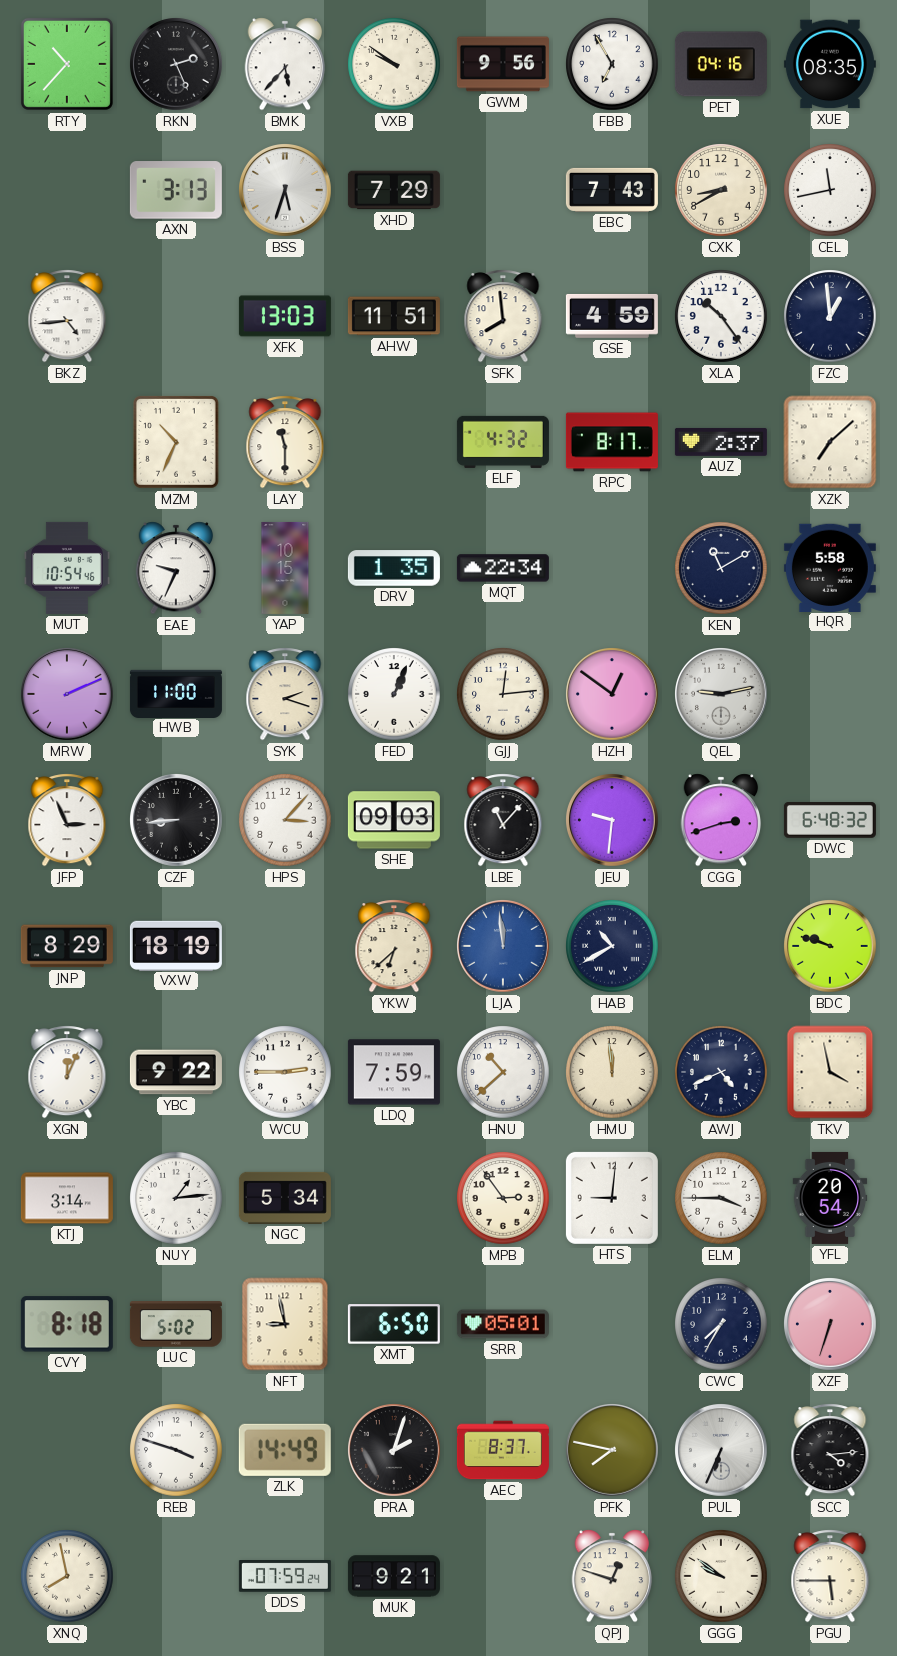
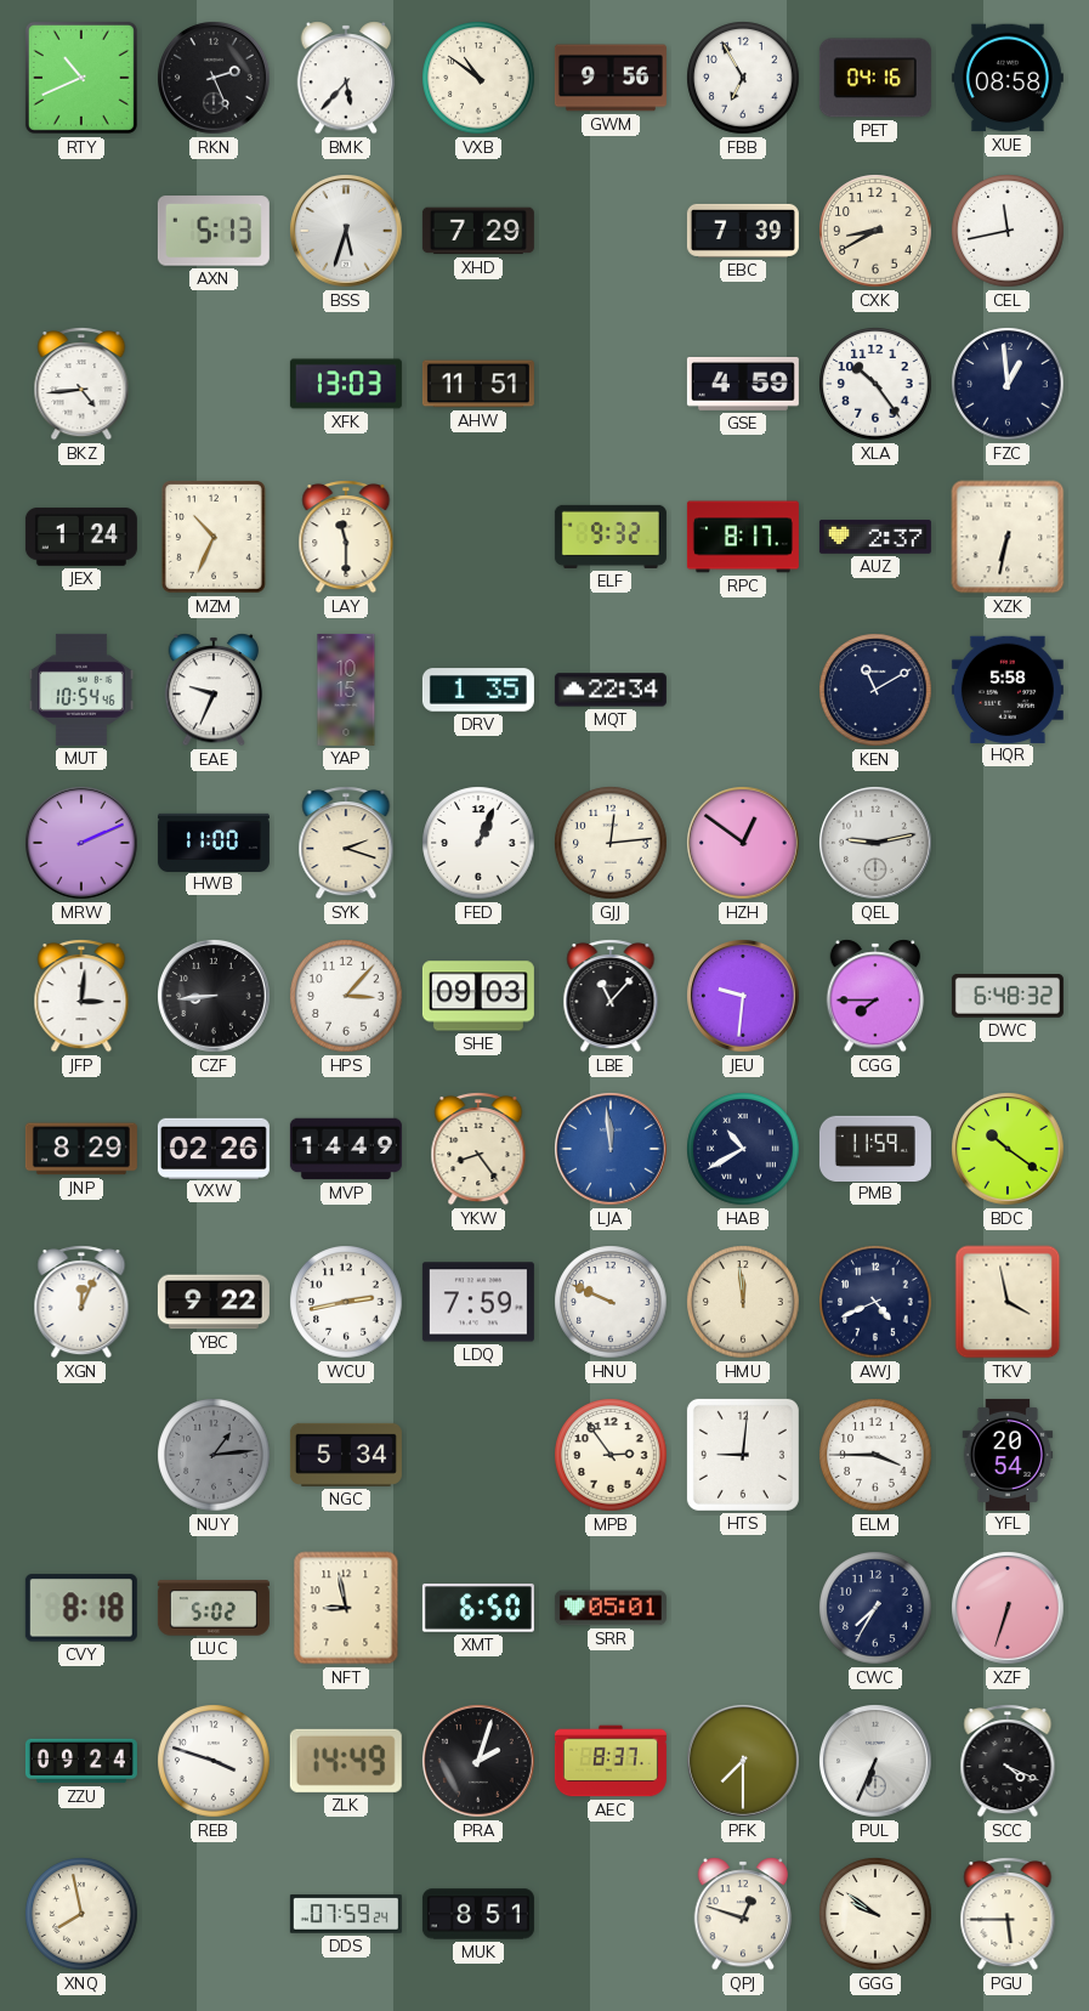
RTY: 10:37 -> 10:41
VXB: 9:51 -> 10:51
XUE: 08:35 -> 08:58
AXN: 3:13 -> 5:13
EBC: 7:43 -> 7:39
SFK: 7:59 -> none
JEX: none -> 1:24
ELF: 4:32 -> 9:32
XZK: 7:08 -> 6:32
JFP: 2:56 -> 3:01
CGG: 2:42 -> 7:45
VXW: 18:19 -> 02:26
MVP: none -> 14:49
YKW: 6:38 -> 8:24
PMB: none -> 11:59
BDC: 9:48 -> 10:21
WCU: 2:45 -> 2:43
HNU: 10:38 -> 9:49
KTJ: 3:14 -> none
NUY dial: white -> grey
ZZU: none -> 09:24
PFK: 7:47 -> 7:30
SCC: 4:14 -> 4:19
MUK: 9:21 -> 8:51
